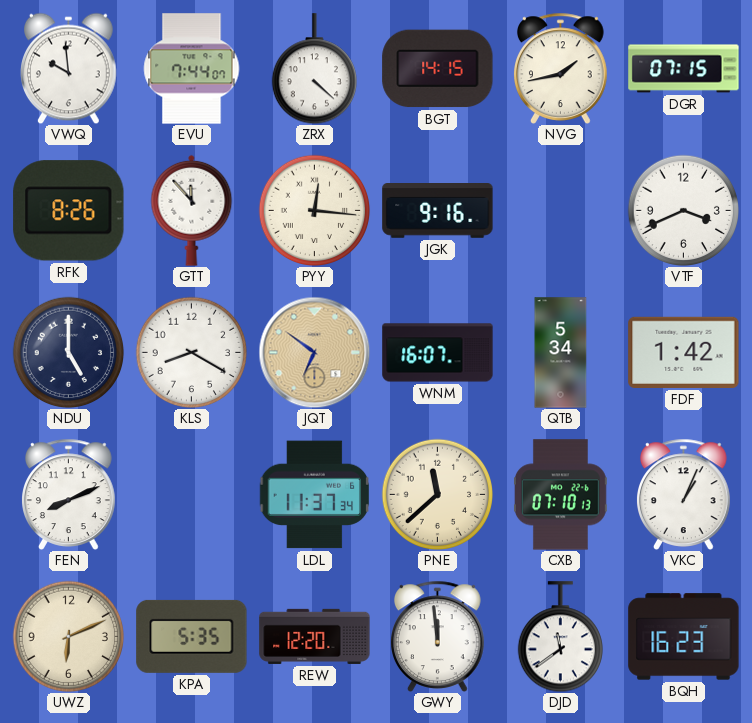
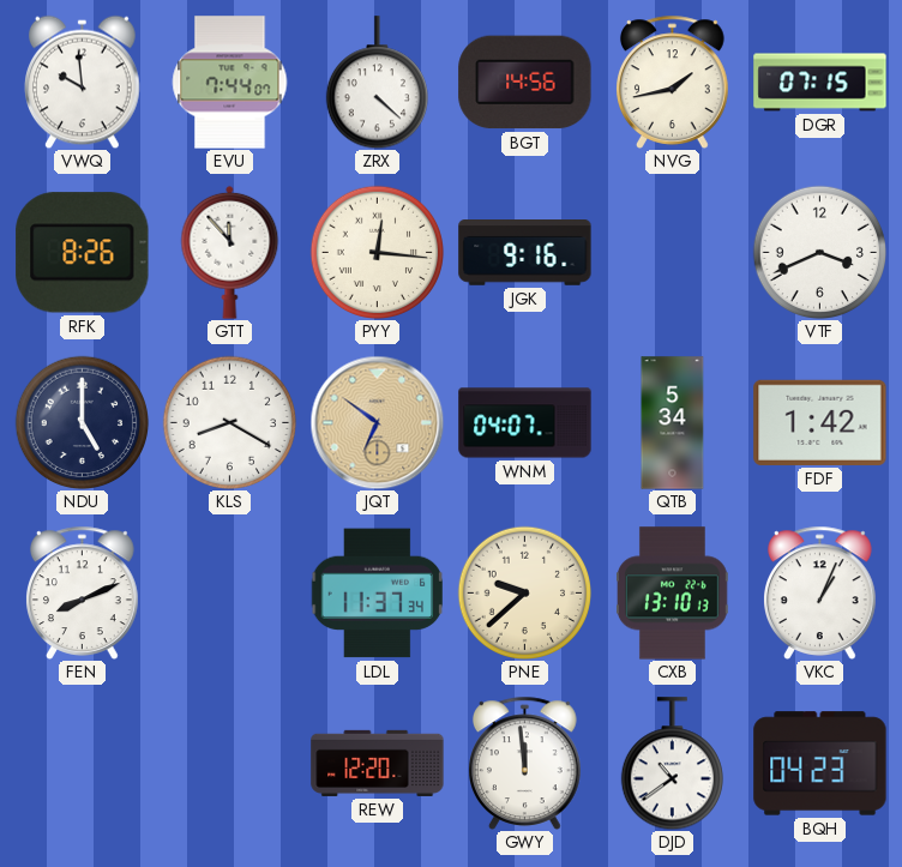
BGT: 14:15 -> 14:56
WNM: 16:07 -> 04:07
PNE: 11:38 -> 9:38
CXB: 07:10 -> 13:10
UWZ: 6:11 -> none
KPA: 5:35 -> none
DJD: 11:39 -> 10:39
BQH: 16:23 -> 04:23
